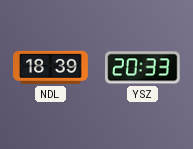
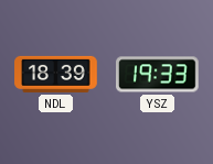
YSZ: 20:33 -> 19:33
